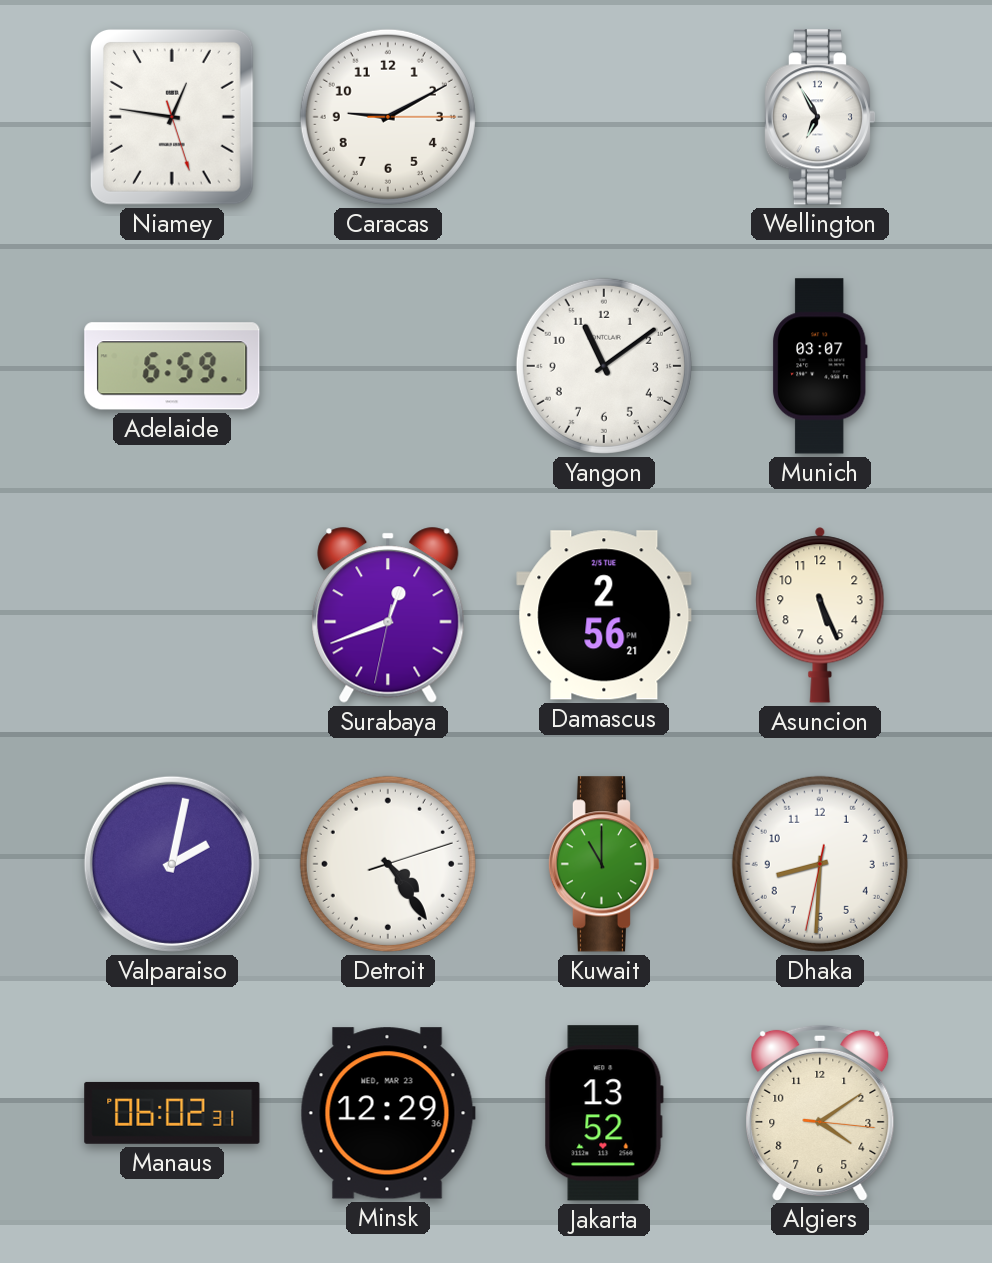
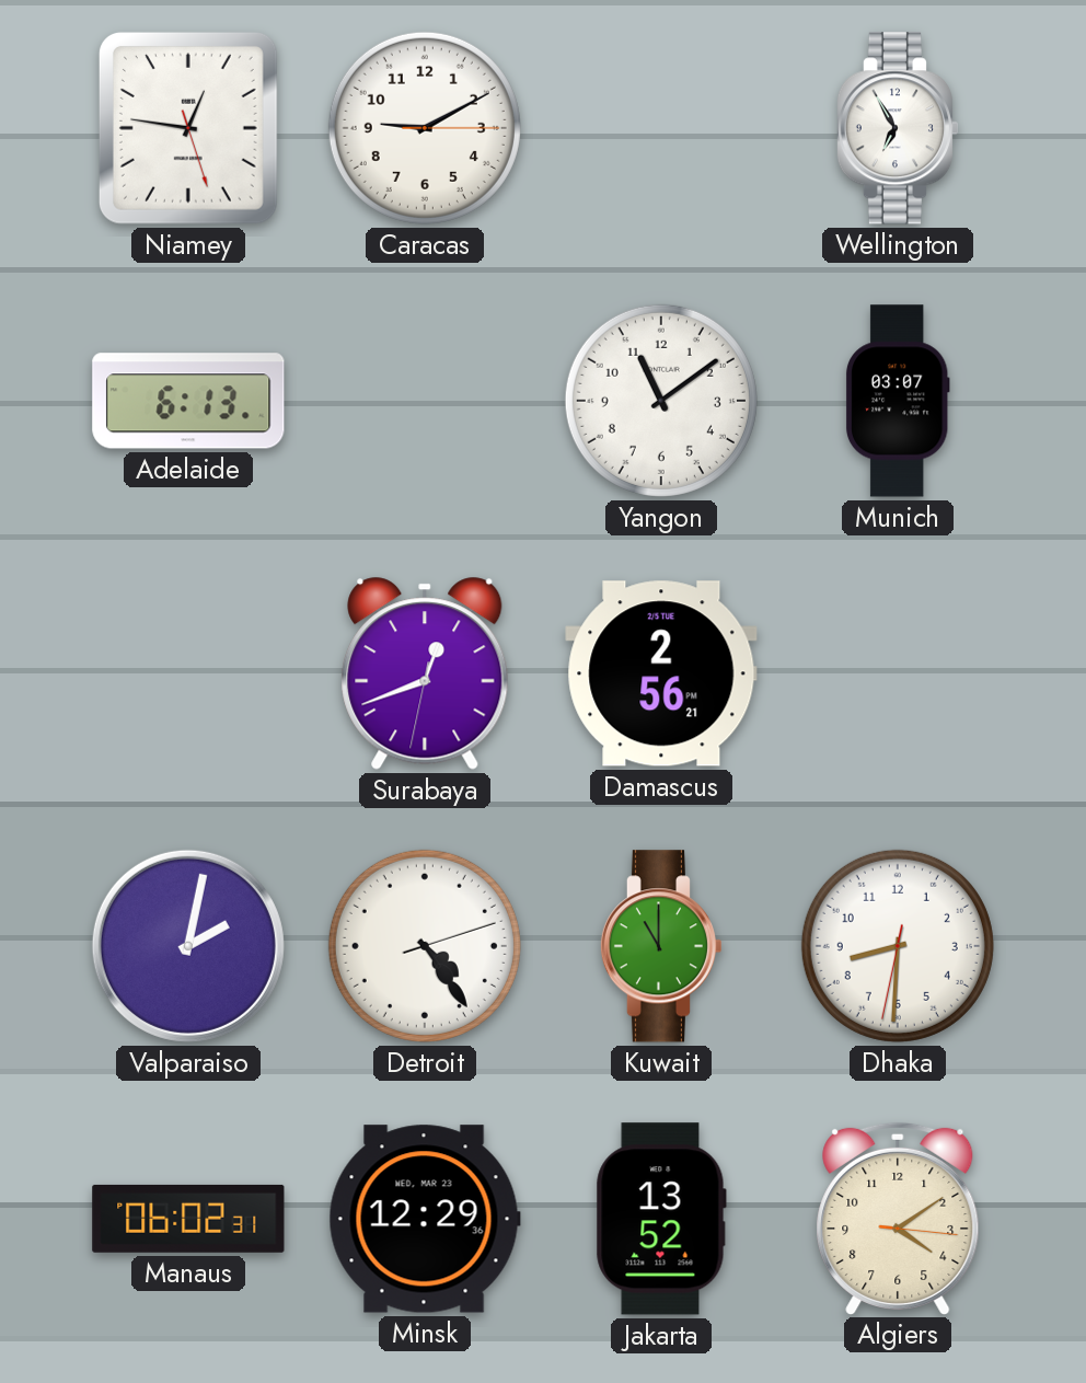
Adelaide: 6:59 -> 6:13
Asuncion: 5:26 -> none
